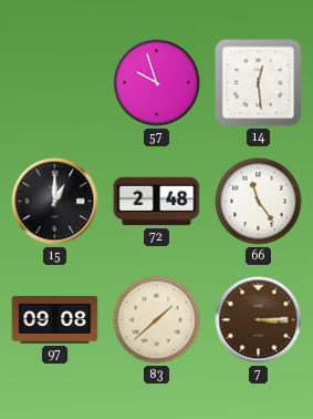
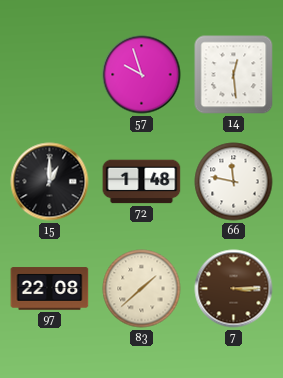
72: 2:48 -> 1:48
66: 11:24 -> 11:47
97: 09:08 -> 22:08
